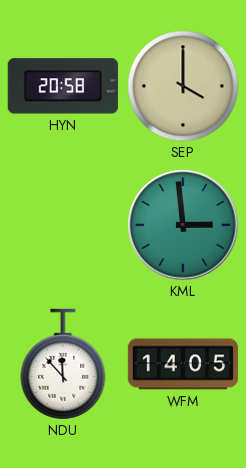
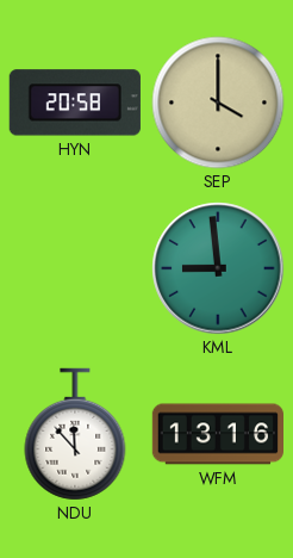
KML: 2:59 -> 8:59
WFM: 14:05 -> 13:16
